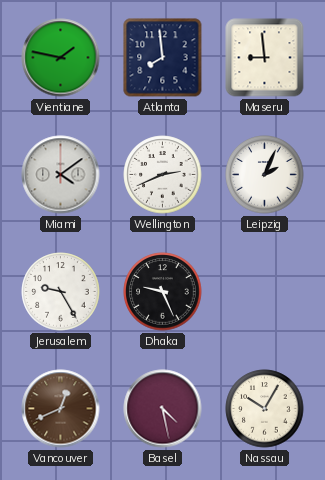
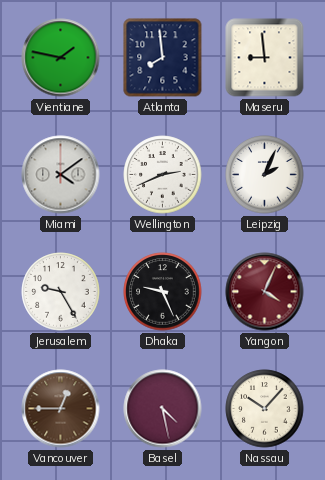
Yangon: none -> 4:04
Vancouver: 12:41 -> 12:45
Nassau: 10:05 -> 10:07
